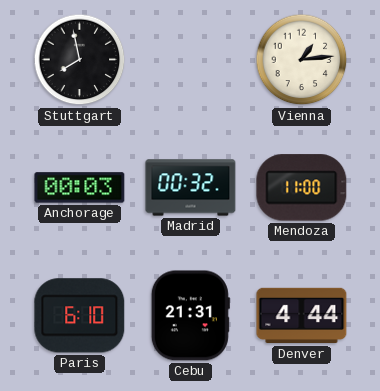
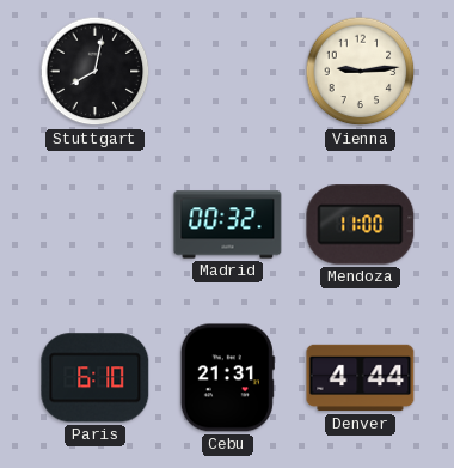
Stuttgart: 7:58 -> 8:02
Vienna: 1:14 -> 9:14
Anchorage: 00:03 -> none
